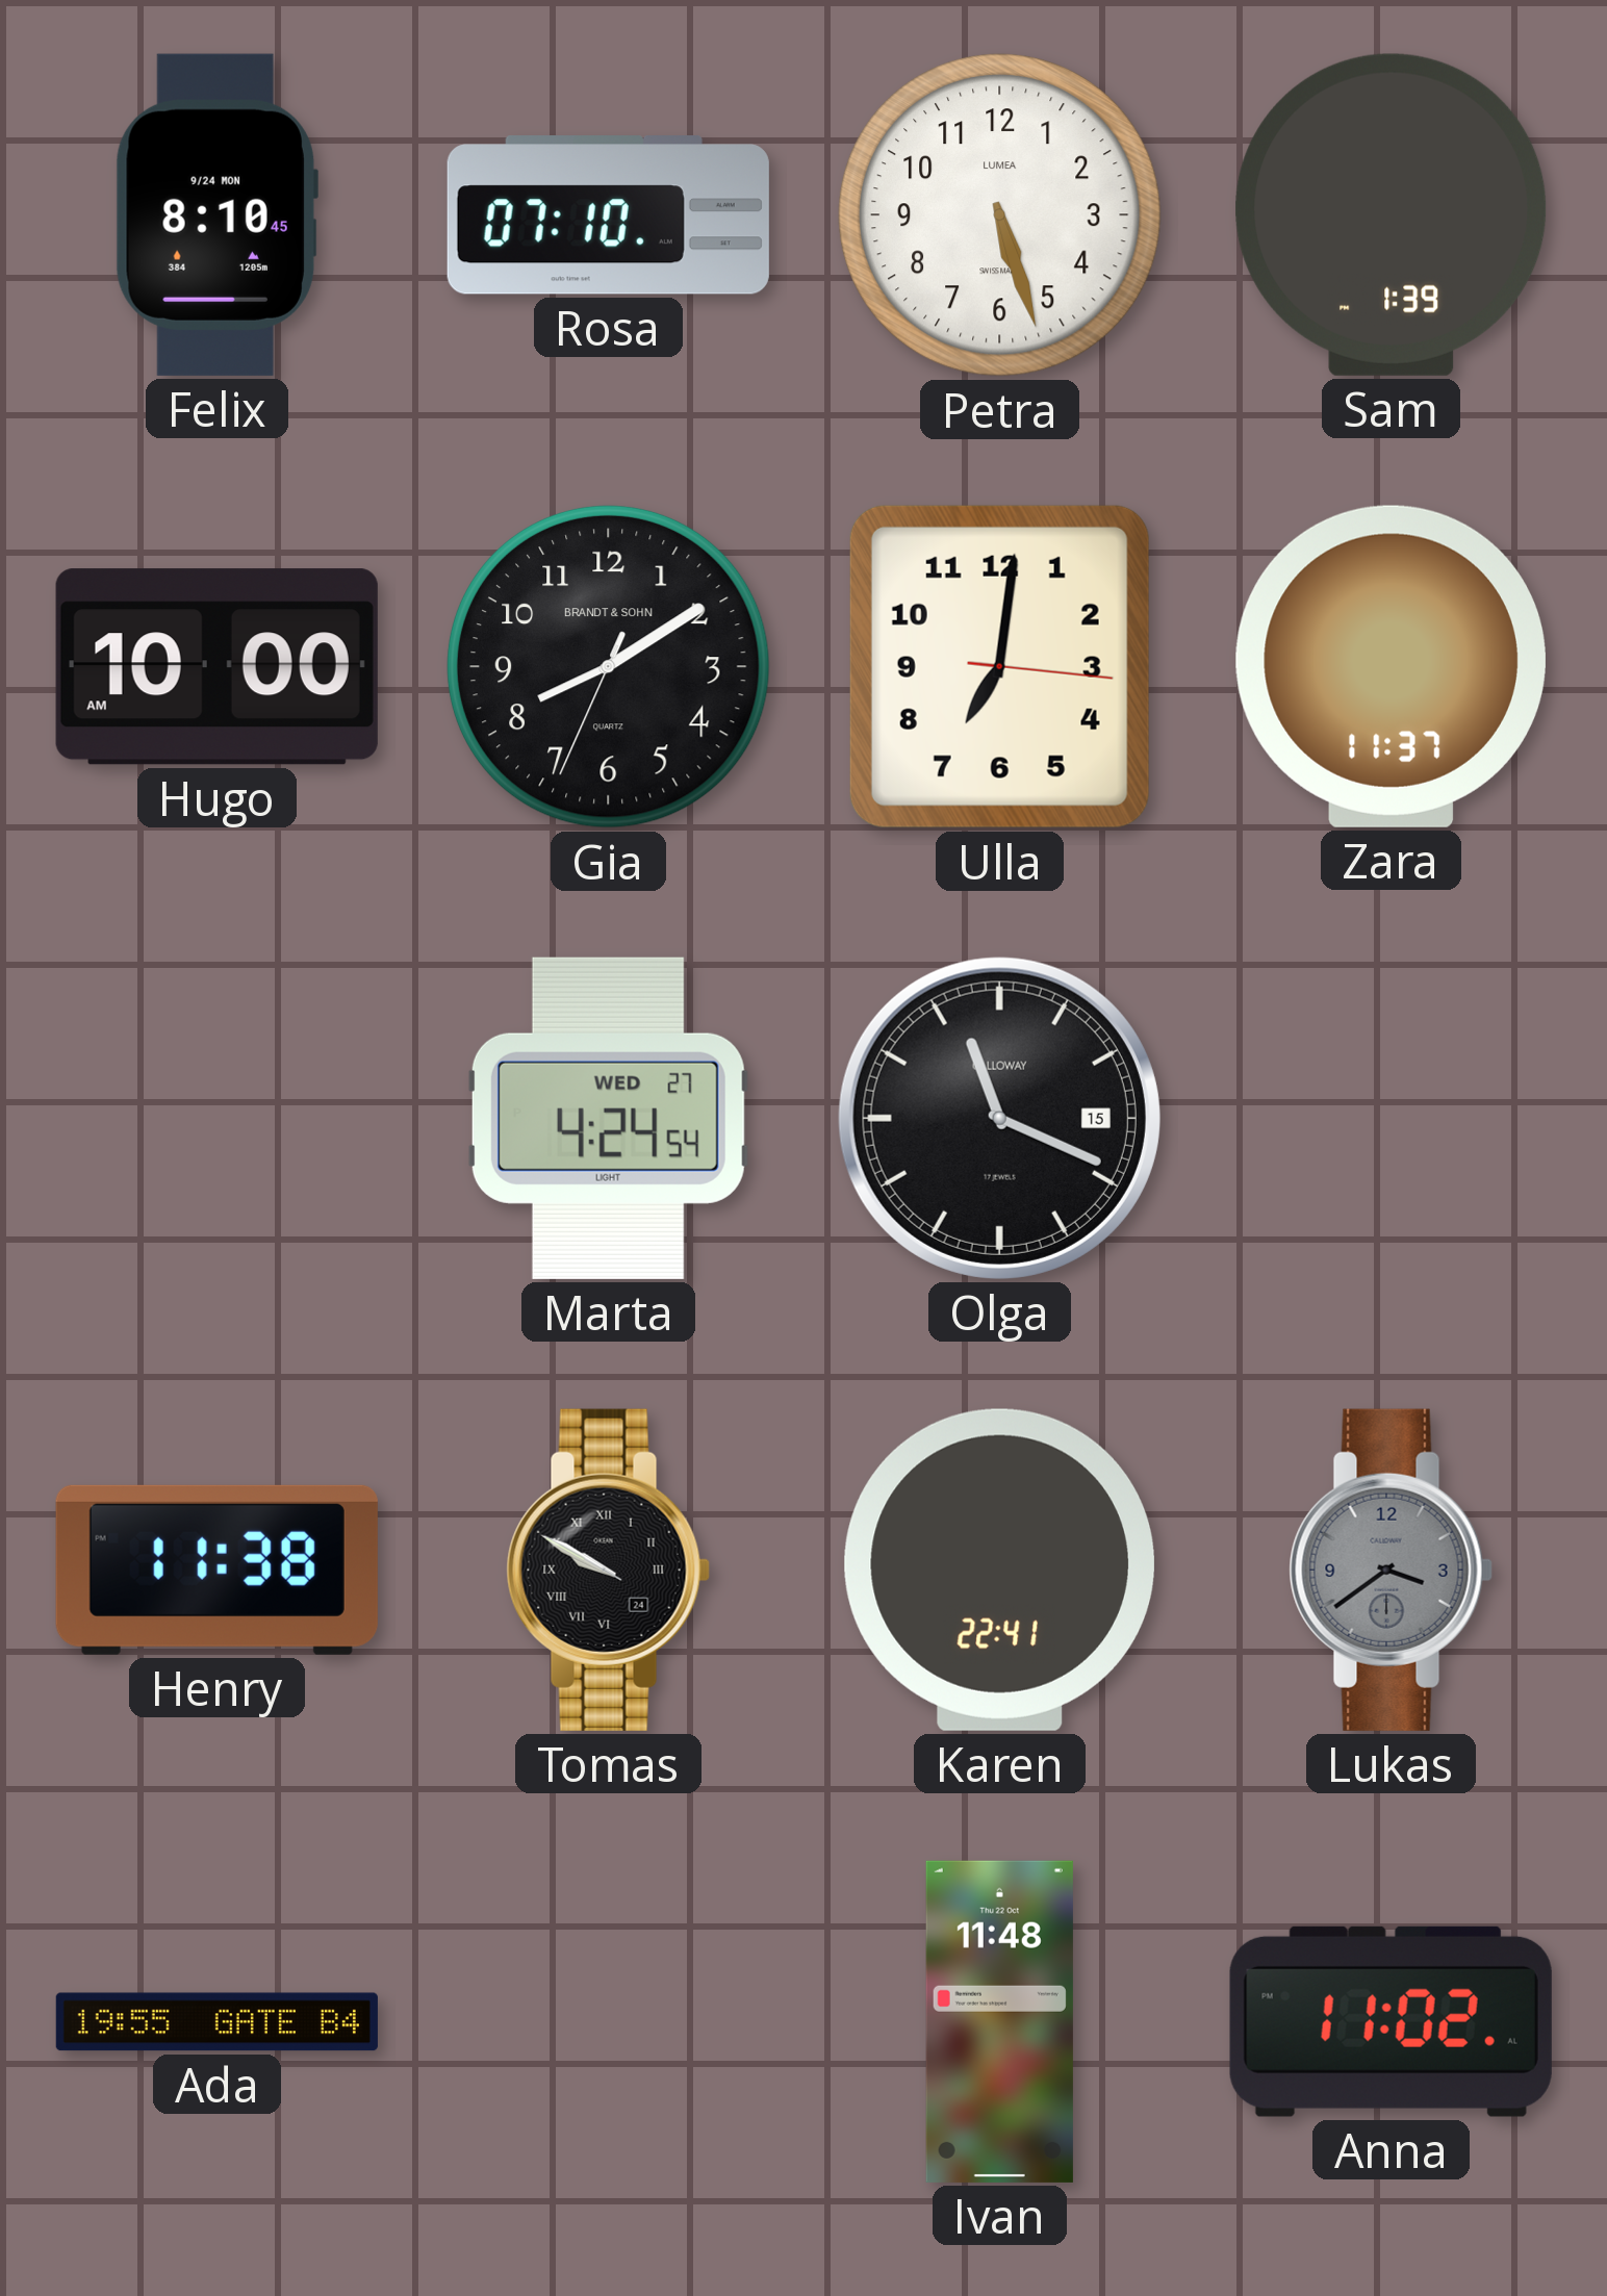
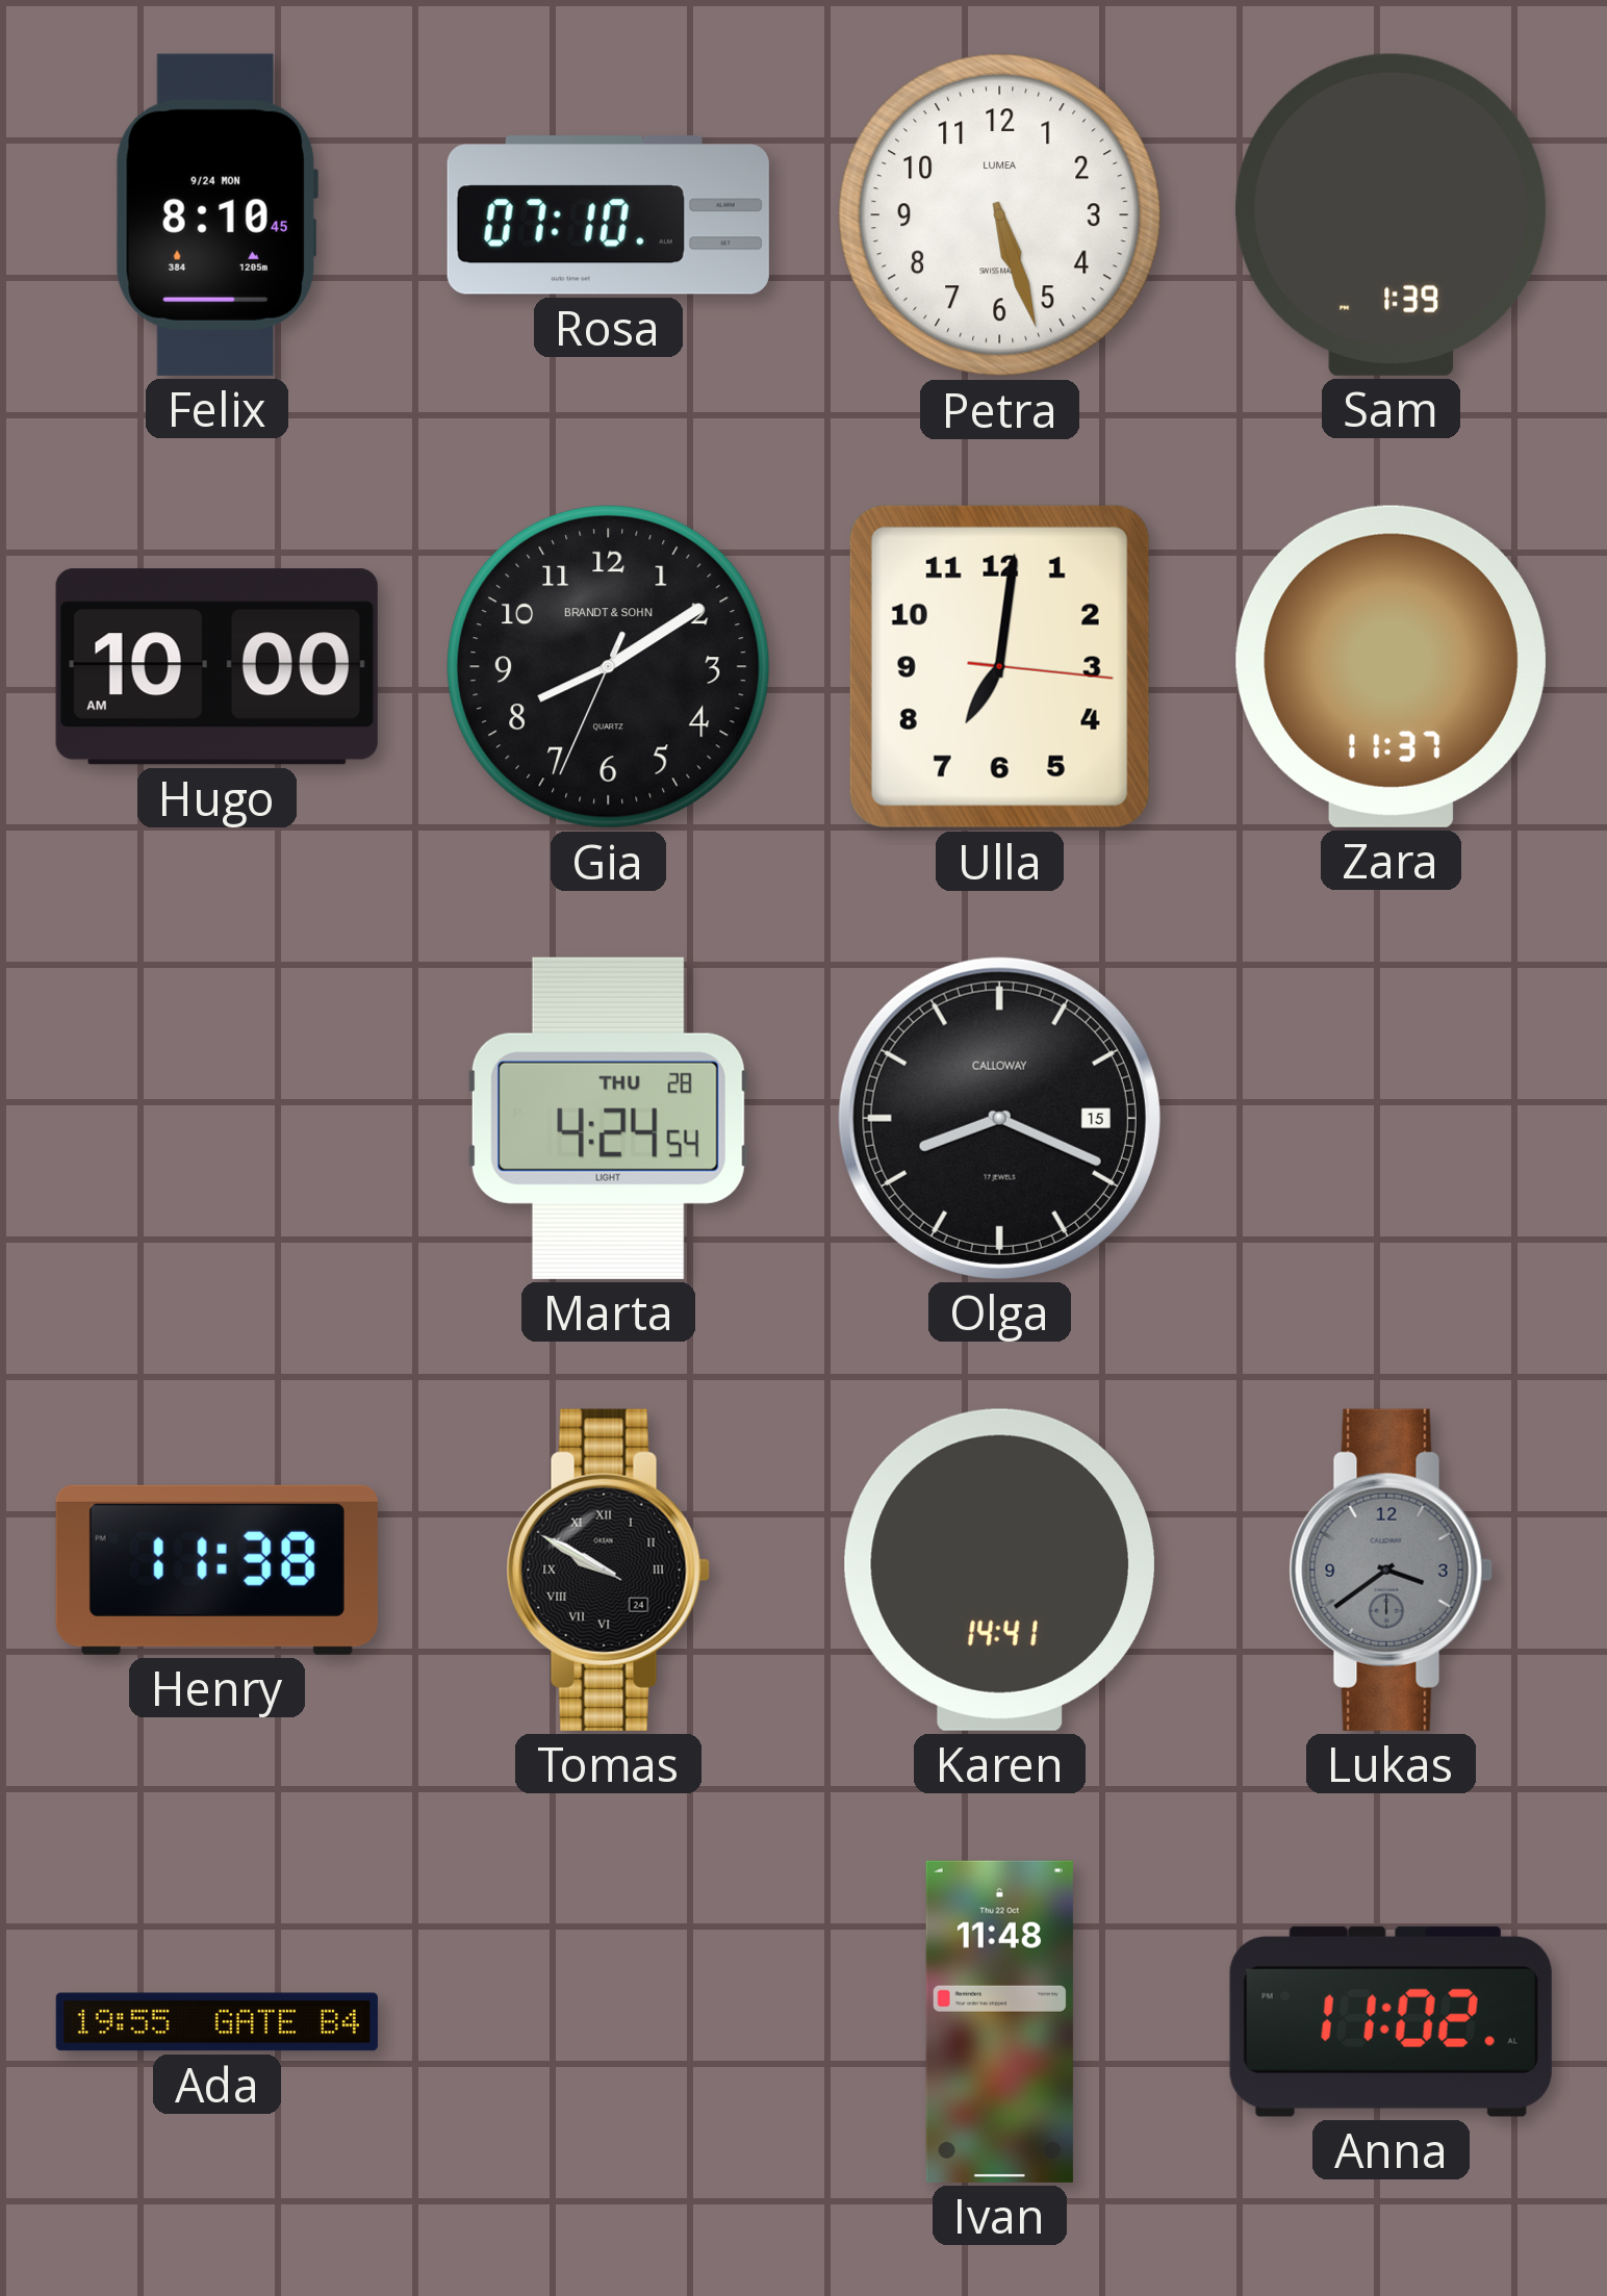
Marta date: WED 27 -> THU 28
Olga: 11:19 -> 8:19
Karen: 22:41 -> 14:41
